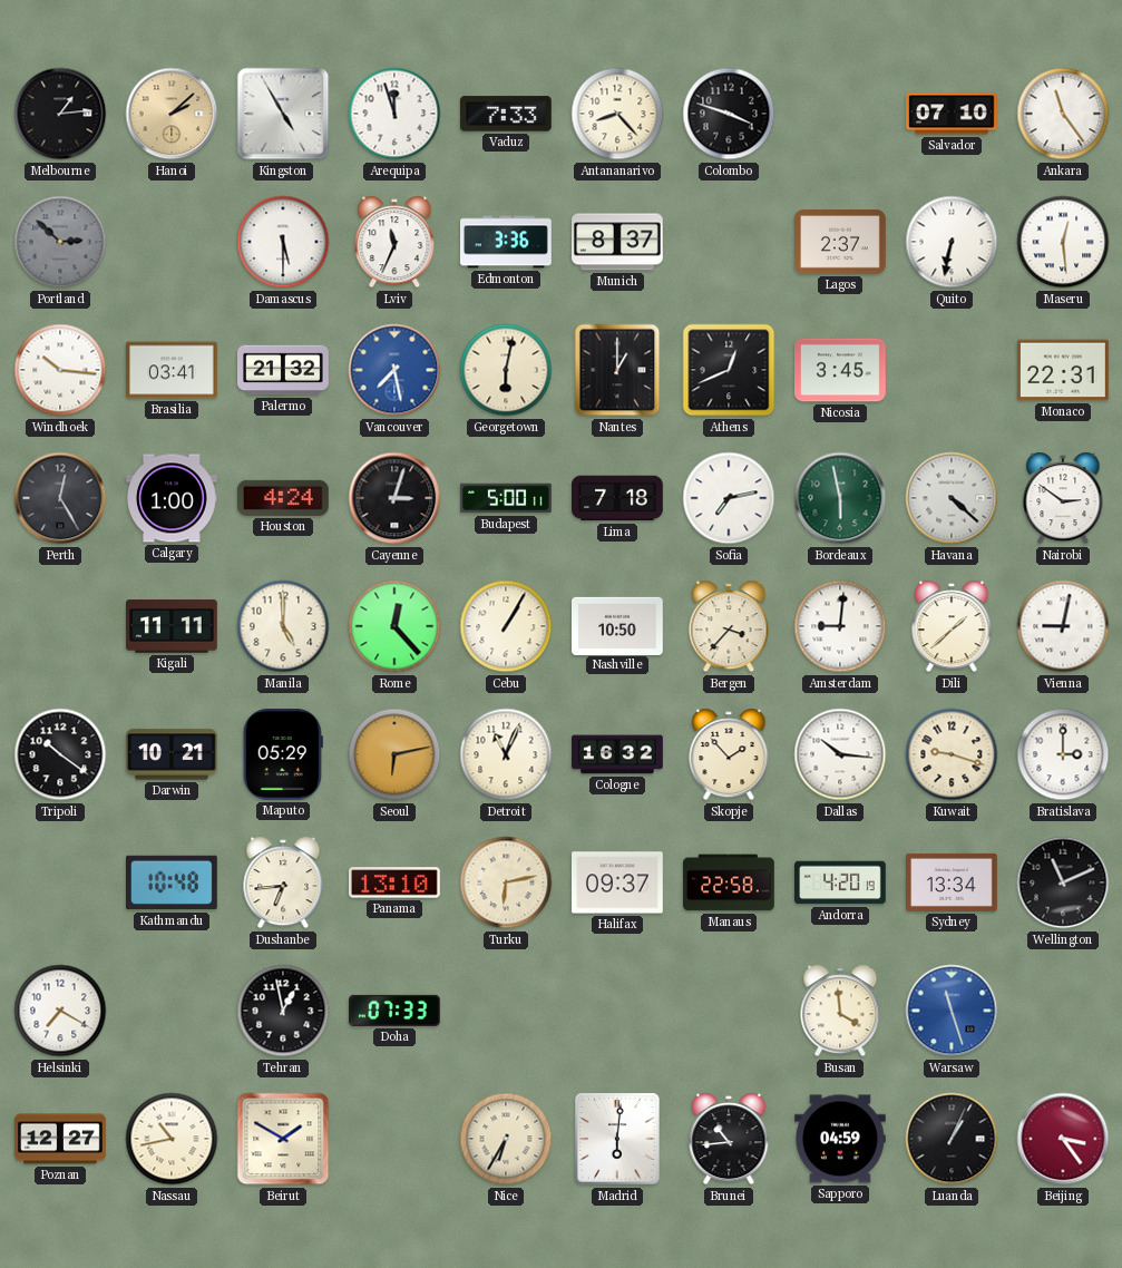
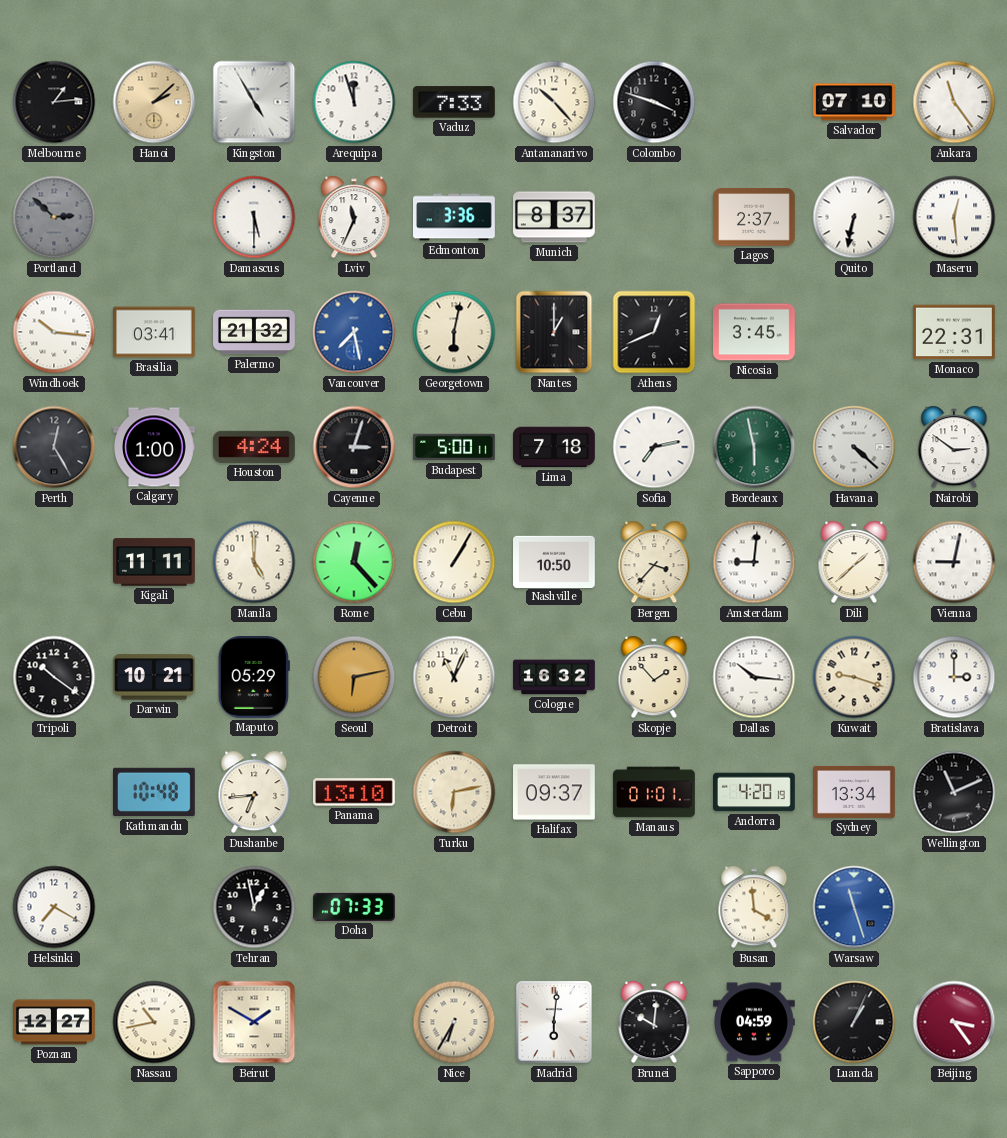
Antananarivo: 8:23 -> 10:23
Manaus: 22:58 -> 01:01
Brunei: 10:44 -> 10:01
